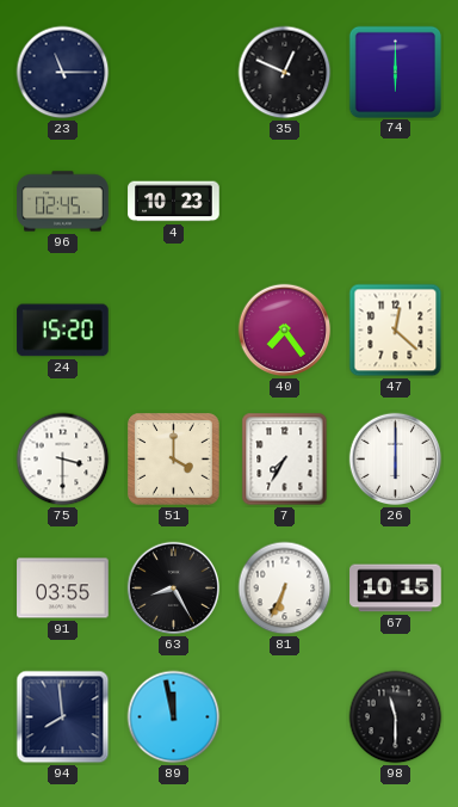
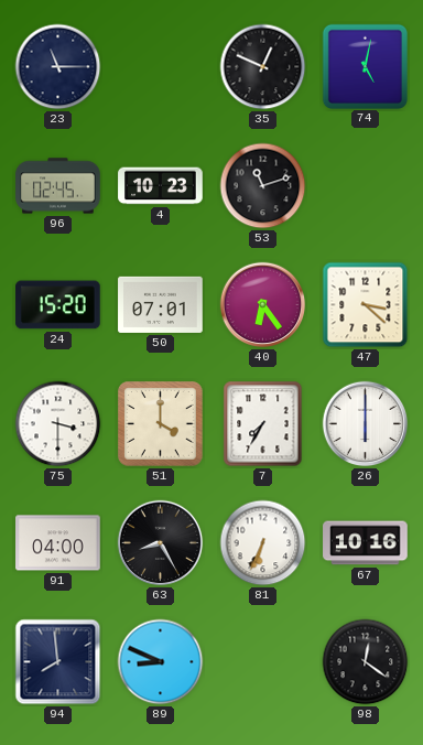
74: 6:00 -> 5:02
53: none -> 11:12
50: none -> 07:01
40: 7:24 -> 6:24
47: 12:22 -> 3:22
91: 03:55 -> 04:00
67: 10:15 -> 10:16
89: 11:58 -> 8:49
98: 11:30 -> 12:21
